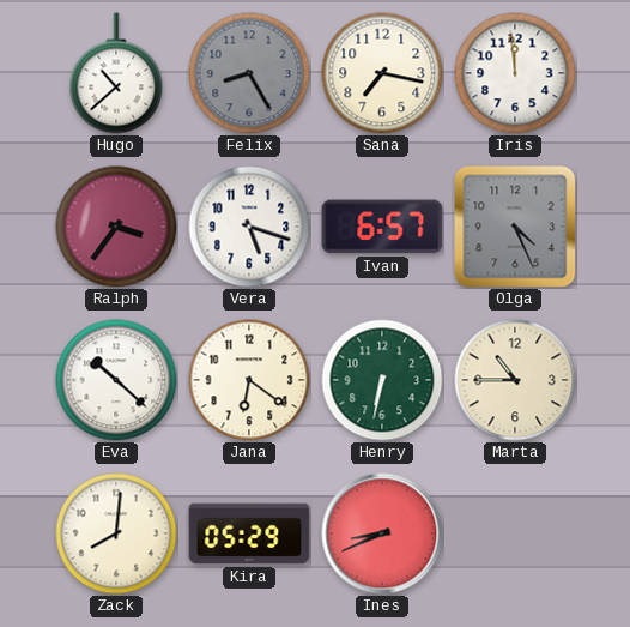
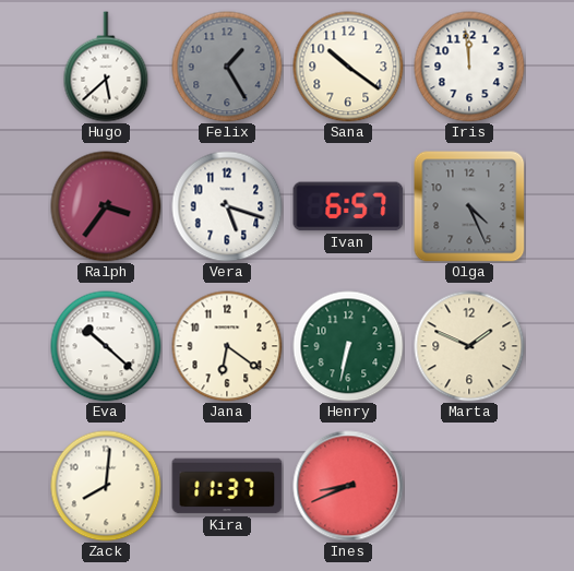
Hugo: 10:38 -> 5:38
Felix: 8:25 -> 1:25
Sana: 7:17 -> 10:21
Marta: 10:45 -> 1:49
Kira: 05:29 -> 11:37
